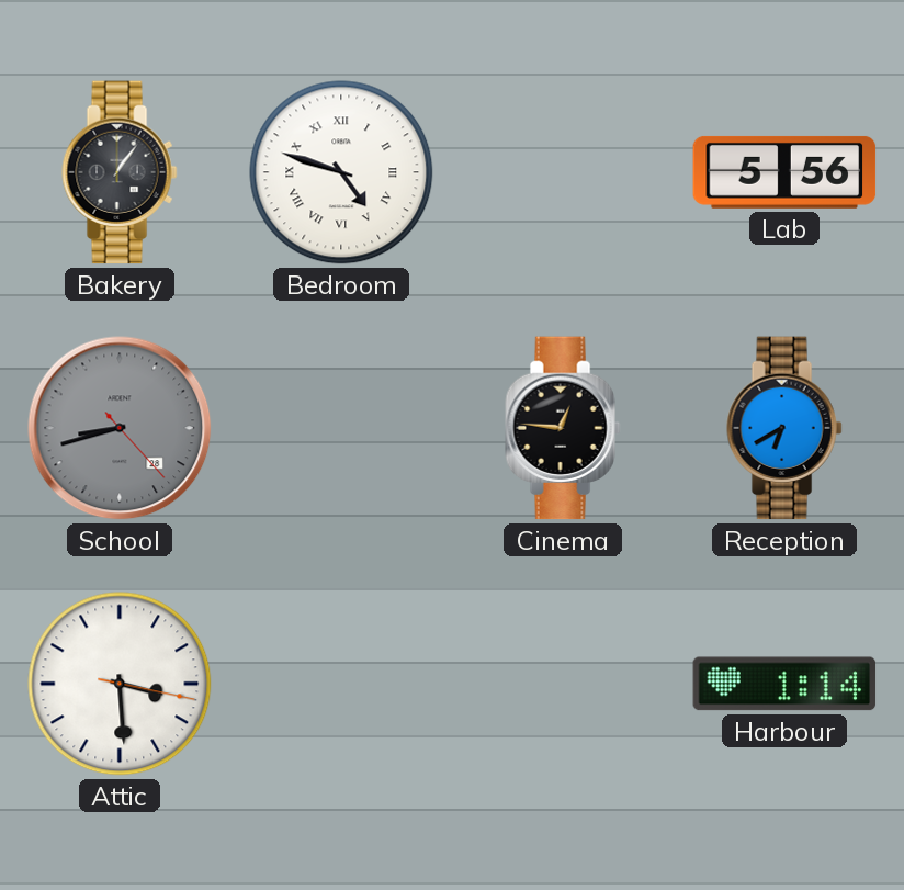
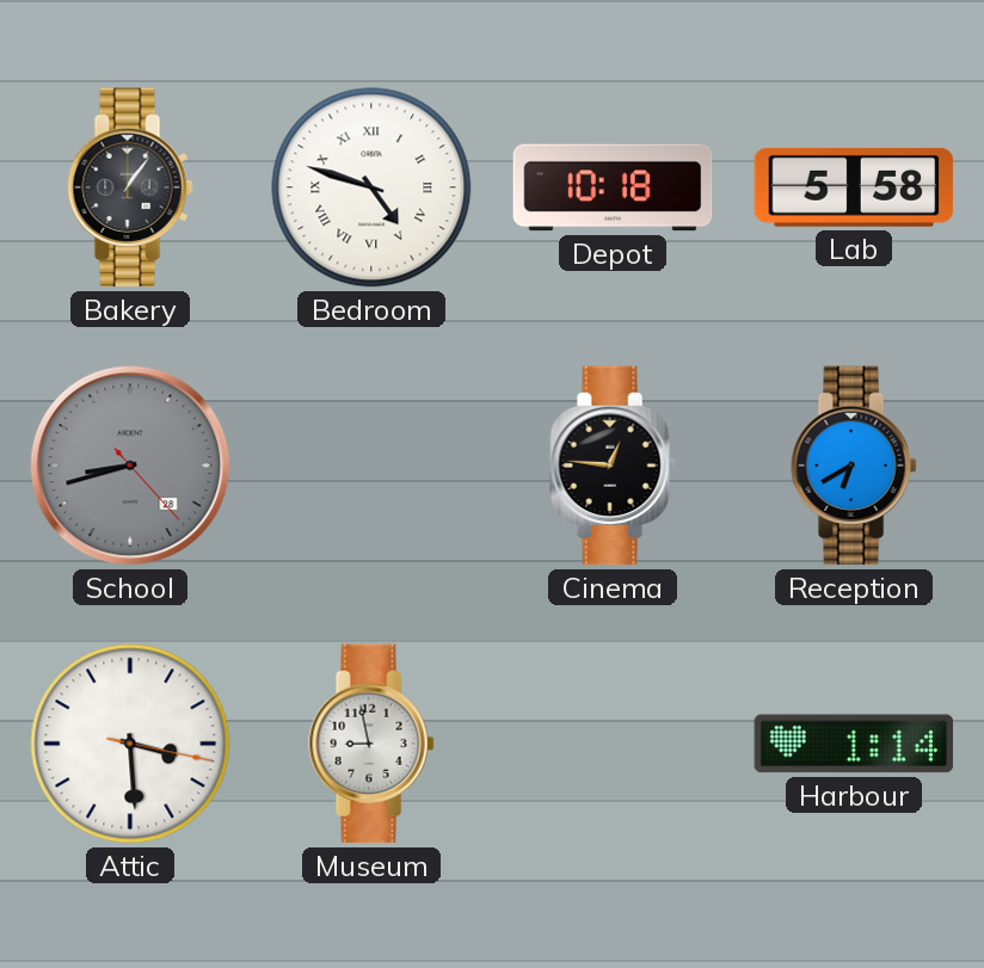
Depot: none -> 10:18
Lab: 5:56 -> 5:58
Museum: none -> 8:58
